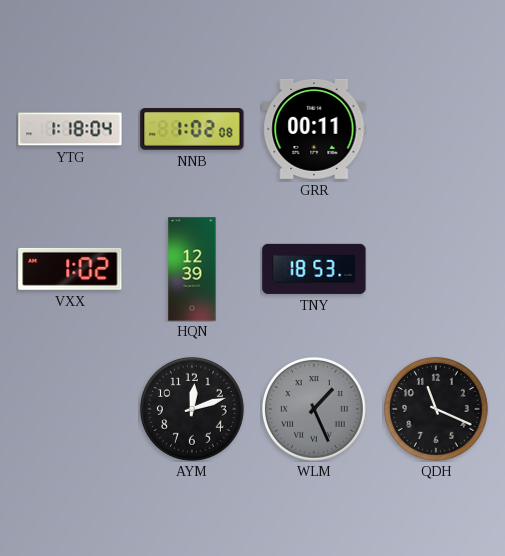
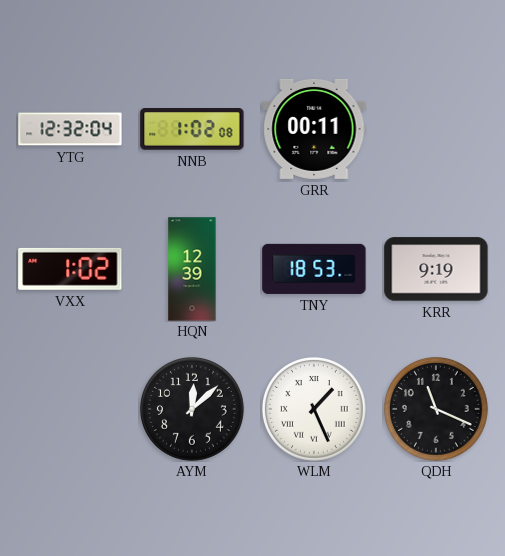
YTG: 1:18 -> 12:32
KRR: none -> 9:19
AYM: 12:12 -> 12:08
WLM dial: grey -> white
